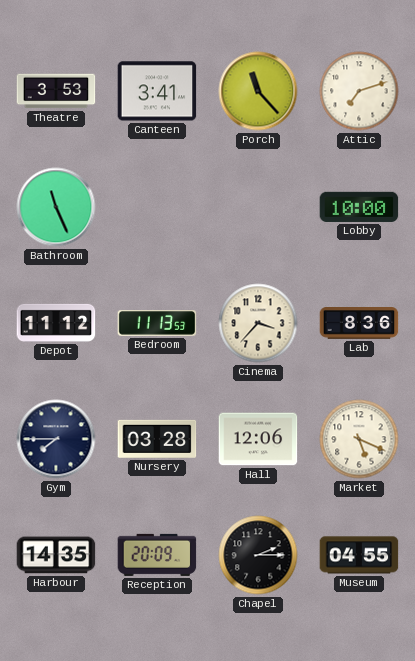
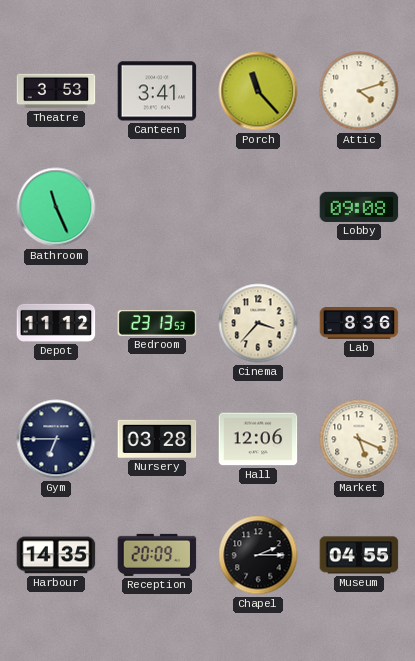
Attic: 7:12 -> 4:12
Lobby: 10:00 -> 09:08
Bedroom: 11:13 -> 23:13
Gym: 7:45 -> 6:45
